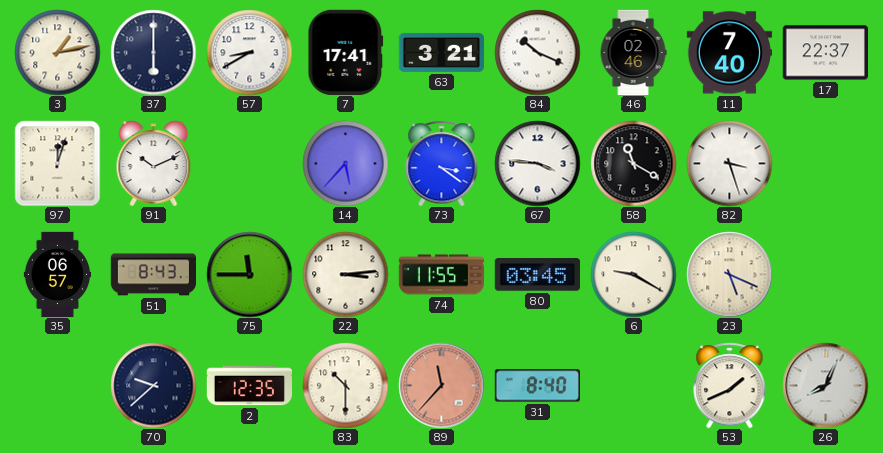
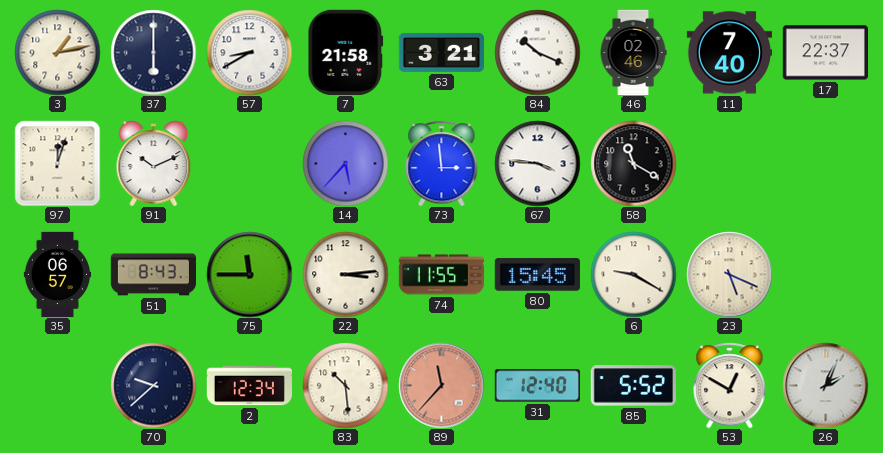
7: 17:41 -> 21:58
73: 3:21 -> 2:59
82: 3:27 -> none
80: 03:45 -> 15:45
2: 12:35 -> 12:34
83: 10:30 -> 10:29
31: 8:40 -> 12:40
85: none -> 5:52
53: 1:41 -> 12:50
26: 8:04 -> 2:04
